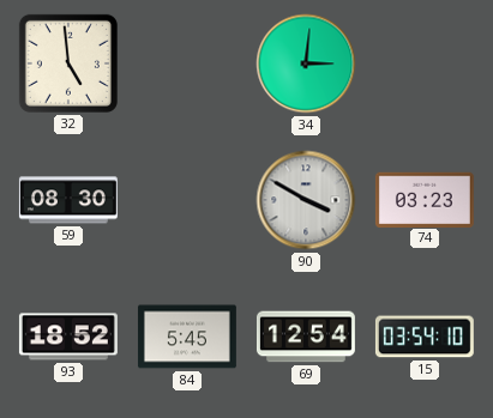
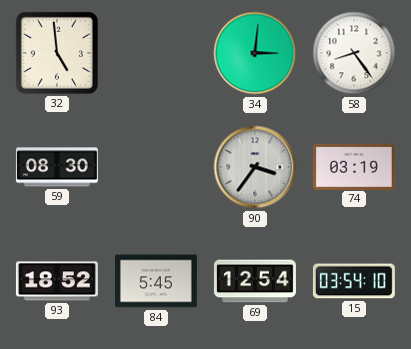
58: none -> 8:24
90: 3:50 -> 3:36
74: 03:23 -> 03:19
